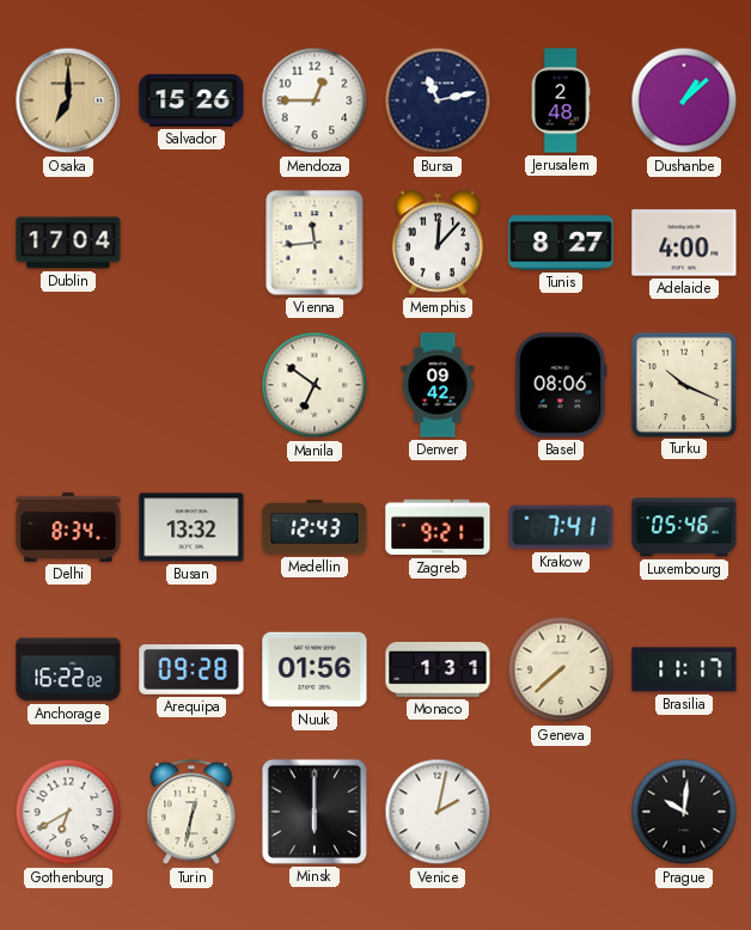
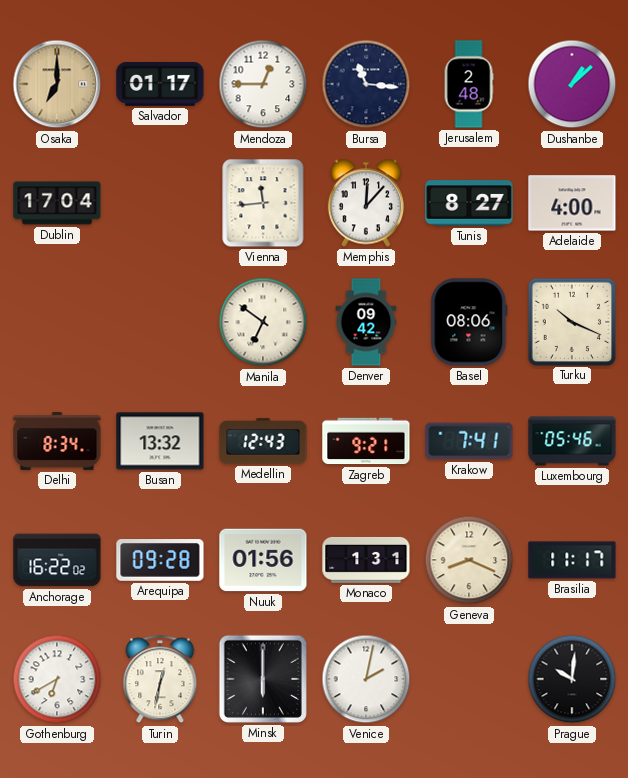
Salvador: 15:26 -> 01:17
Bursa: 11:13 -> 11:16
Geneva: 7:38 -> 8:19
